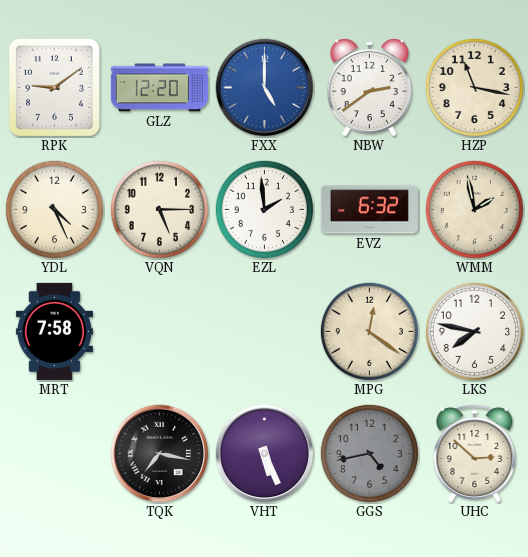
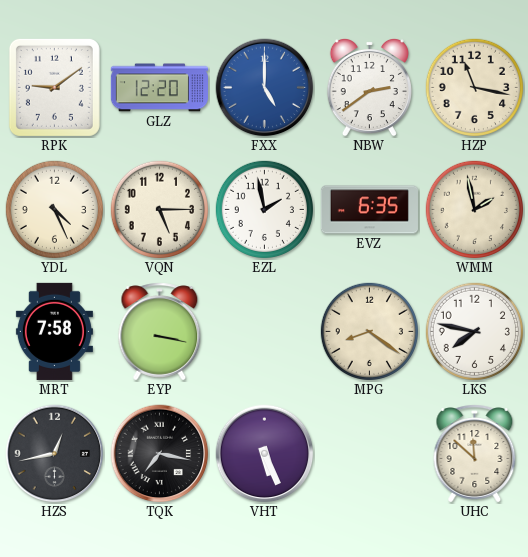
EZL: 1:59 -> 1:58
EVZ: 6:32 -> 6:35
EYP: none -> 3:17
MPG: 12:21 -> 8:21
HZS: none -> 12:43
GGS: 4:43 -> none
UHC: 2:52 -> 11:52
